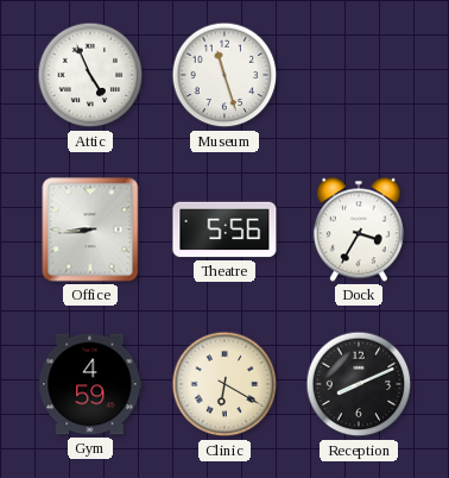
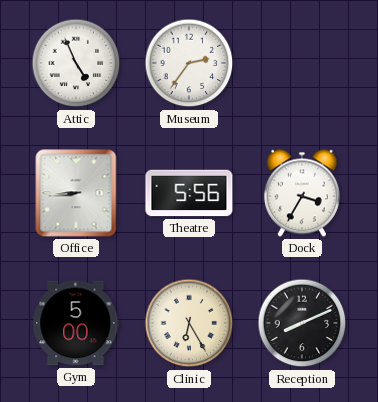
Museum: 11:27 -> 2:36
Gym: 4:59 -> 5:00
Clinic: 6:20 -> 6:25
